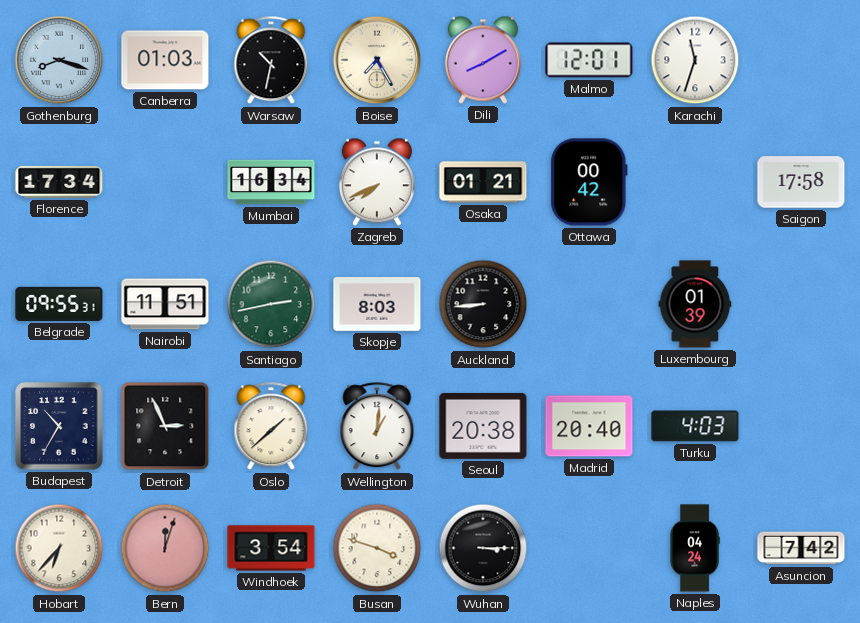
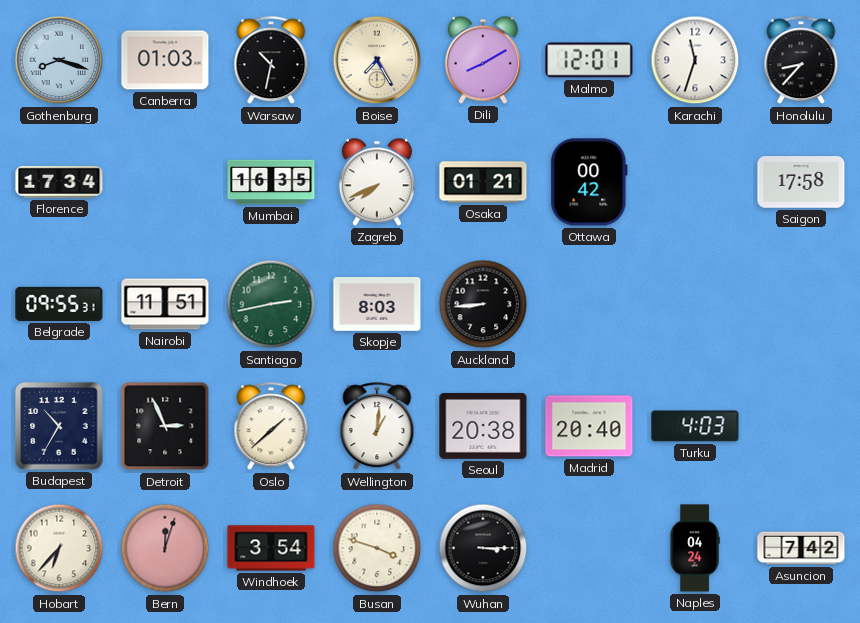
Honolulu: none -> 8:37
Mumbai: 16:34 -> 16:35
Luxembourg: 01:39 -> none
